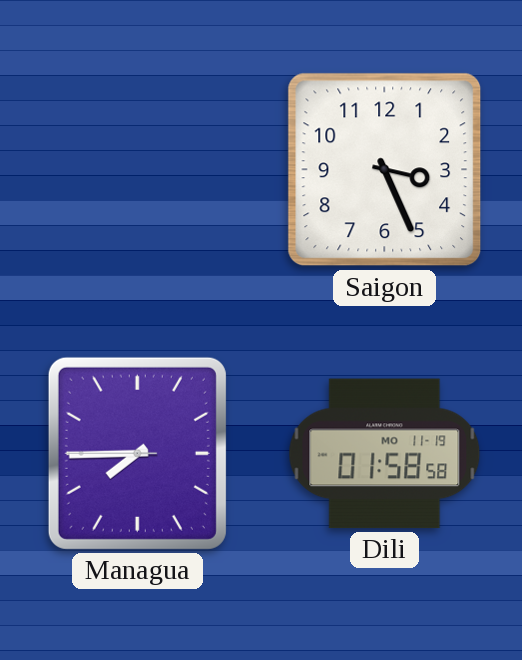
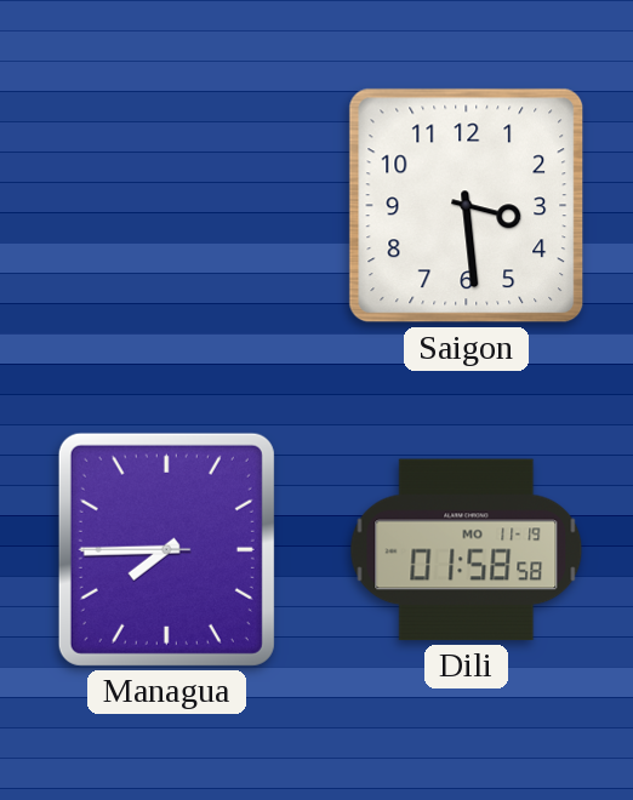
Saigon: 3:26 -> 3:29
